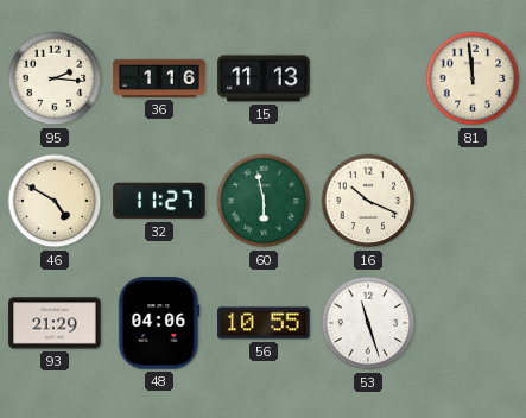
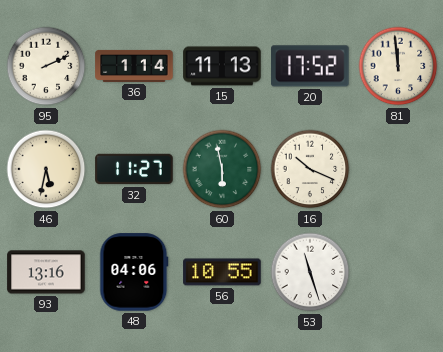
95: 2:16 -> 2:11
36: 1:16 -> 1:14
20: none -> 17:52
46: 4:50 -> 5:32
93: 21:29 -> 13:16
